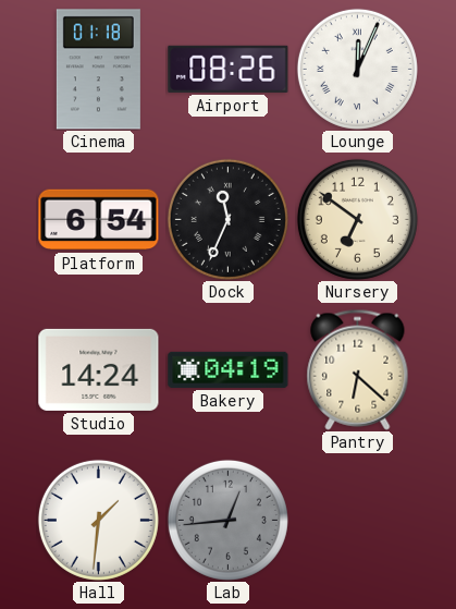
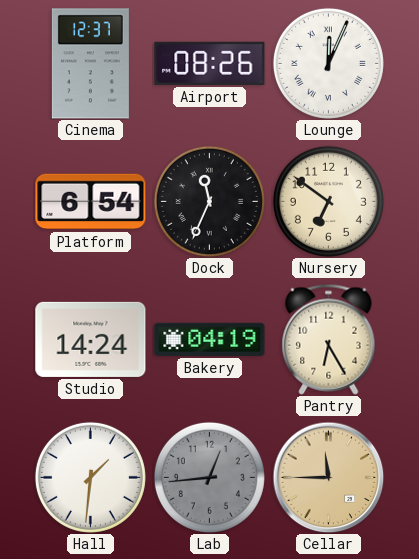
Cinema: 01:18 -> 12:37
Pantry: 6:22 -> 6:25
Cellar: none -> 11:45
